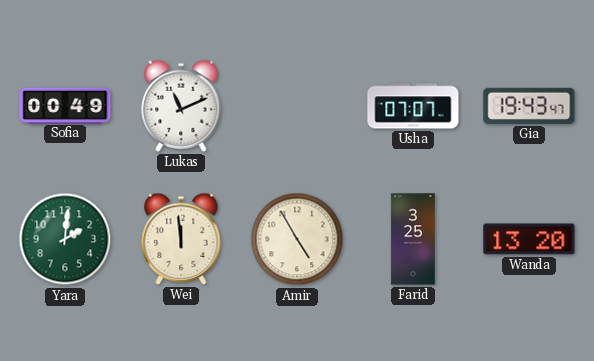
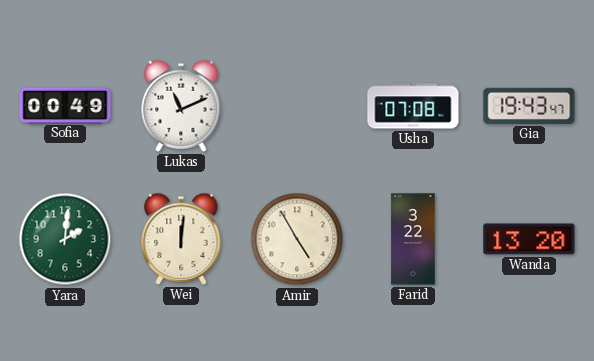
Usha: 07:07 -> 07:08
Wei: 11:59 -> 12:01
Farid: 3:25 -> 3:22
